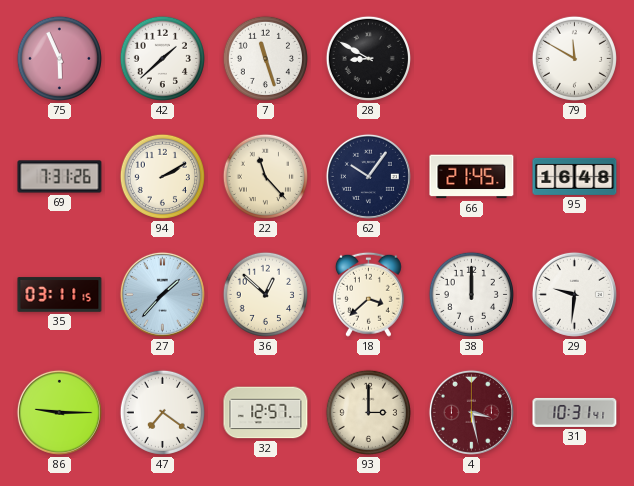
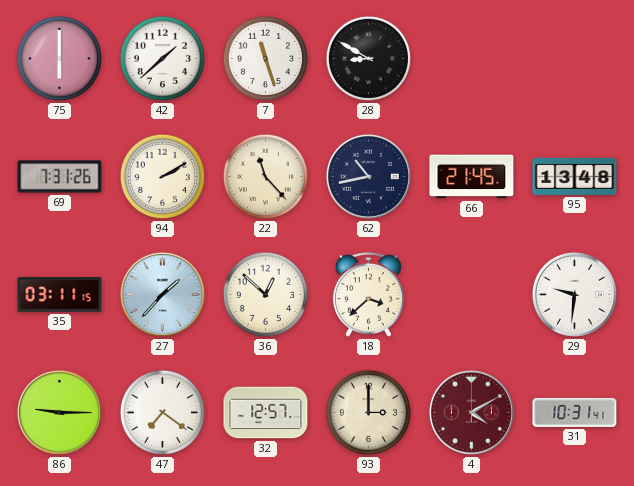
75: 5:56 -> 6:00
79: 11:50 -> none
62: 10:06 -> 10:43
95: 16:48 -> 13:48
38: 12:00 -> none
4: 3:28 -> 4:10
